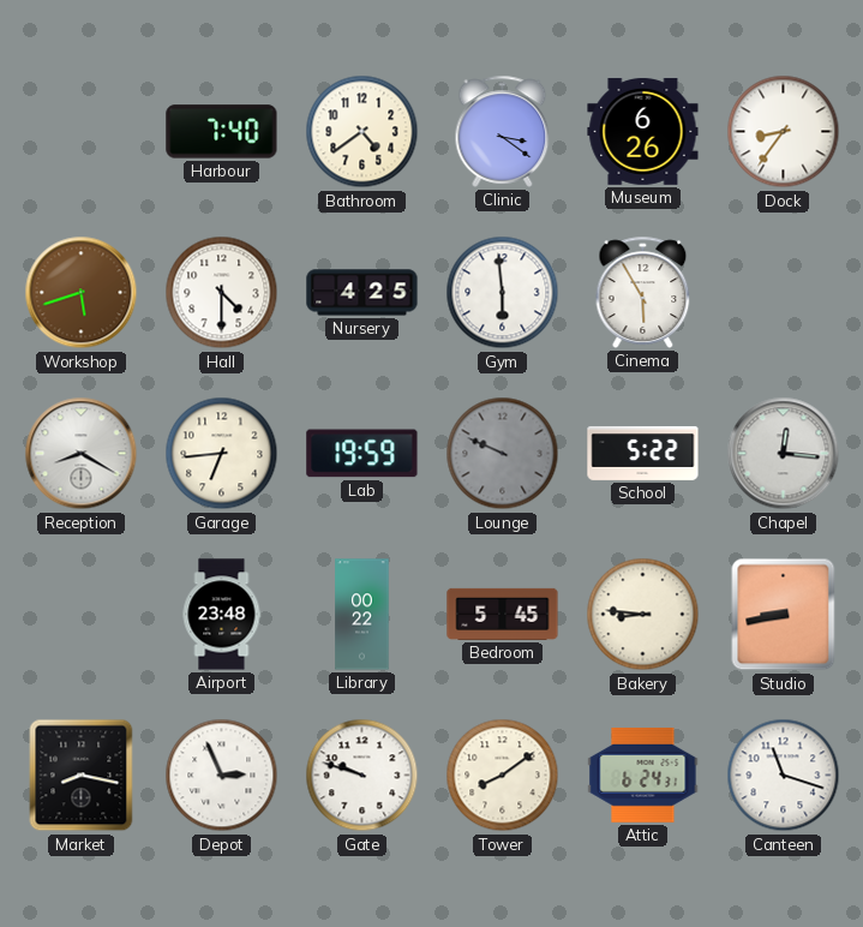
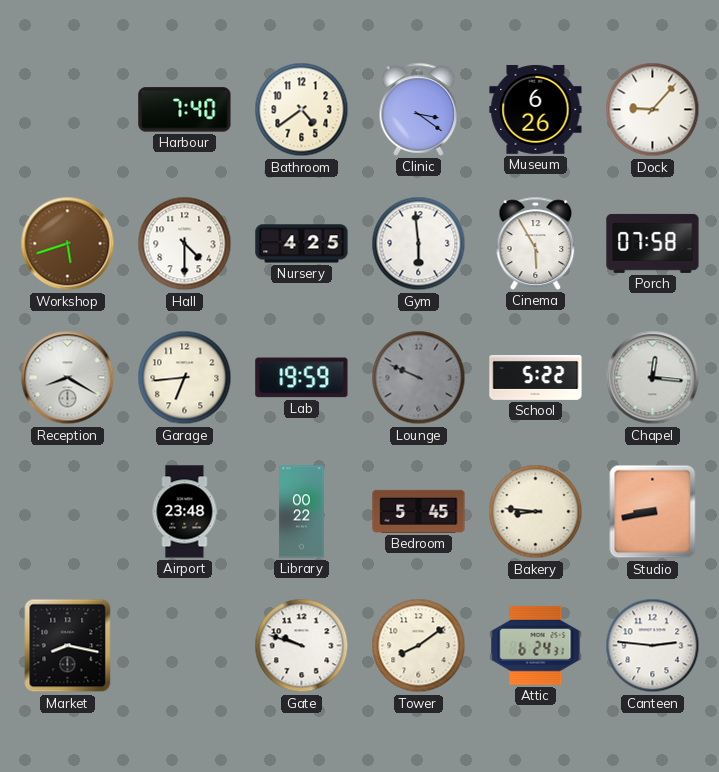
Dock: 8:36 -> 9:07
Porch: none -> 07:58
Depot: 2:56 -> none
Canteen: 11:18 -> 2:46
